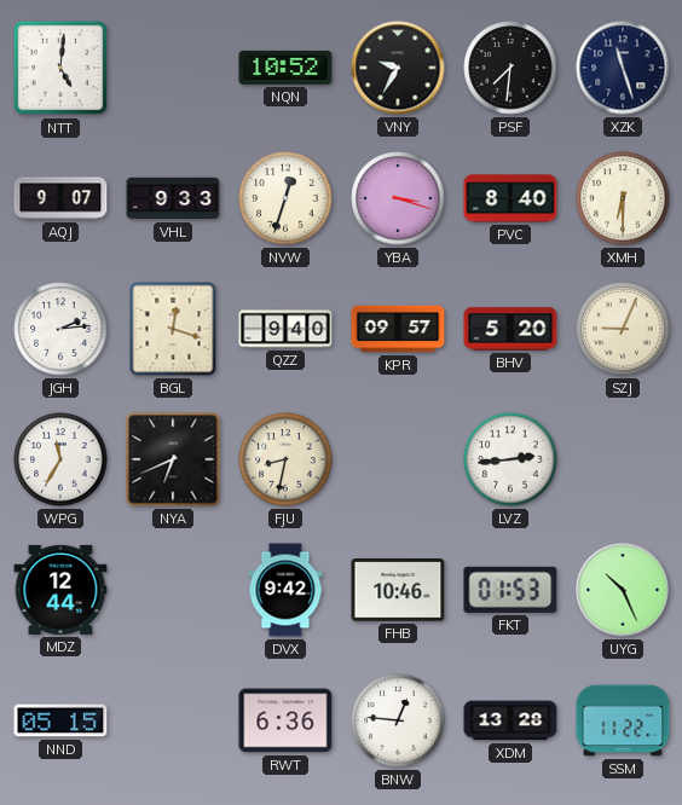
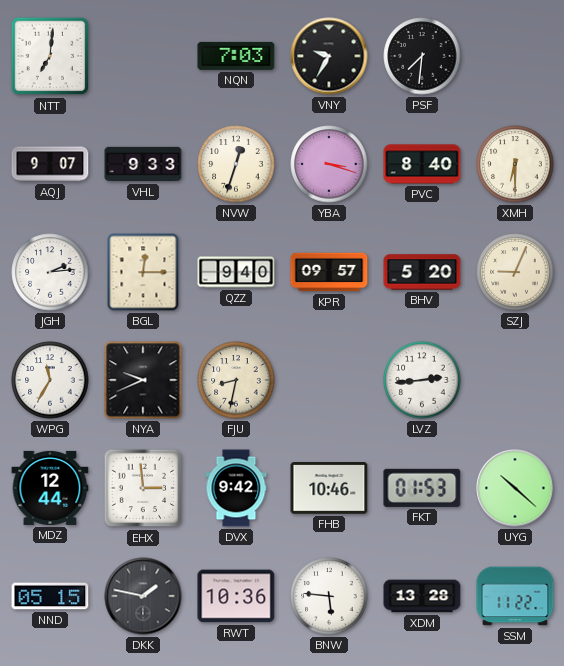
NTT: 5:01 -> 7:01
NQN: 10:52 -> 7:03
XZK: 11:27 -> none
BGL: 12:18 -> 12:15
NYA: 6:41 -> 9:41
EHX: none -> 2:59
UYG: 10:26 -> 10:22
DKK: none -> 1:47
RWT: 6:36 -> 10:36
BNW: 12:46 -> 5:46
